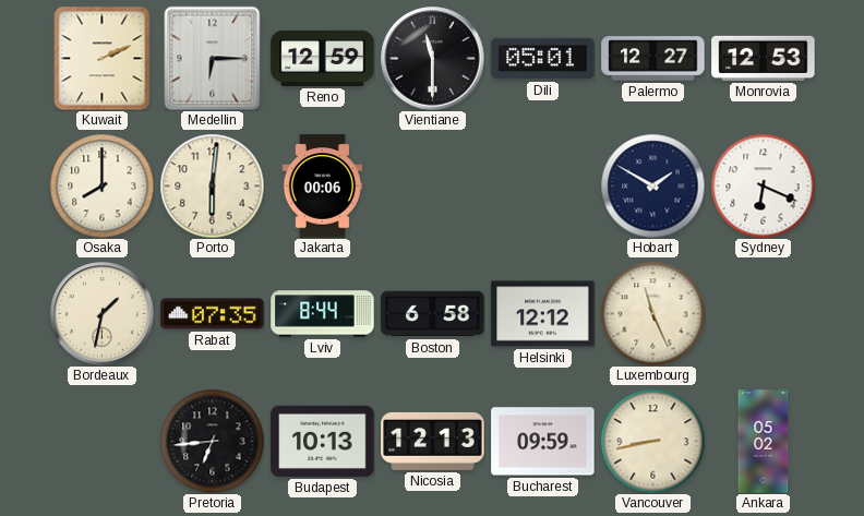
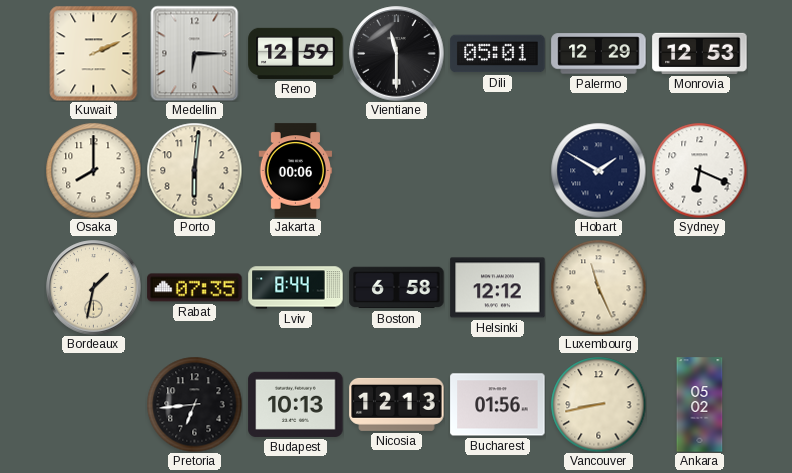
Palermo: 12:27 -> 12:29
Bucharest: 09:59 -> 01:56
